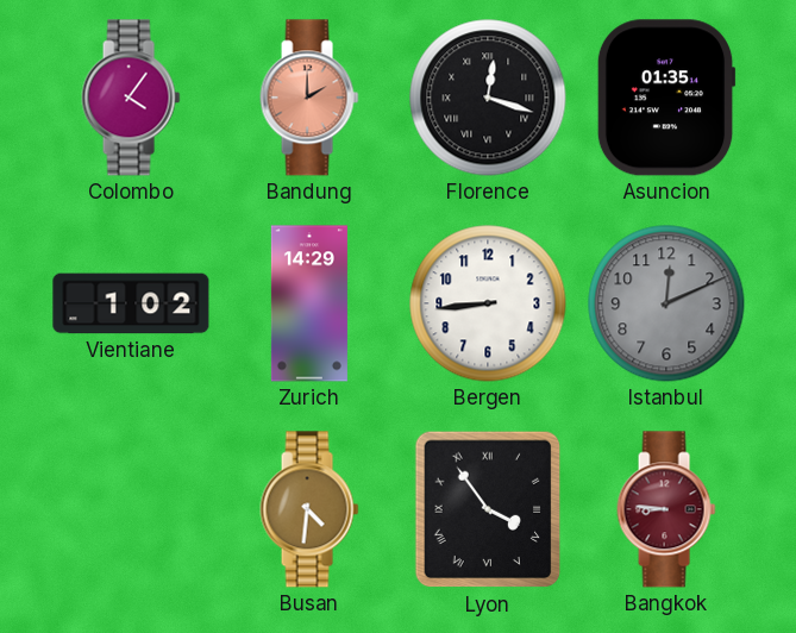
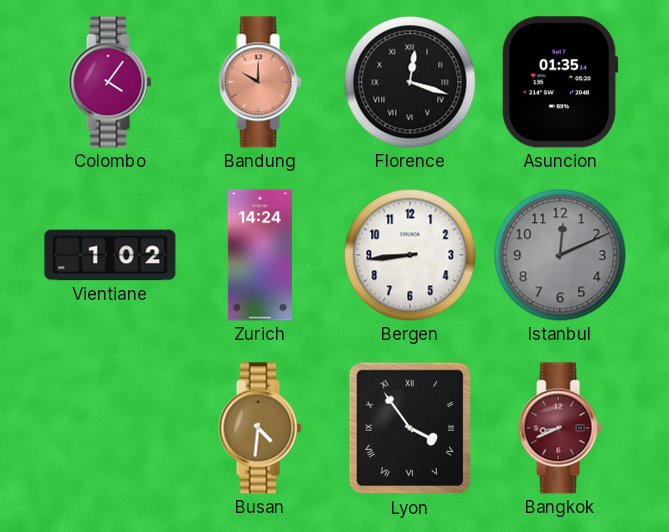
Bandung: 2:00 -> 10:00
Zurich: 14:29 -> 14:24
Bangkok: 8:46 -> 8:41
